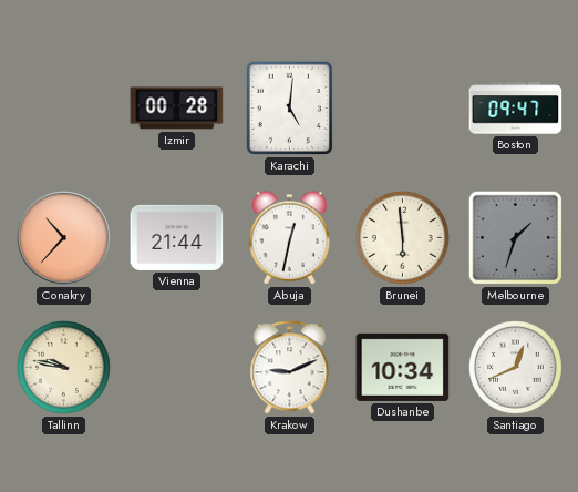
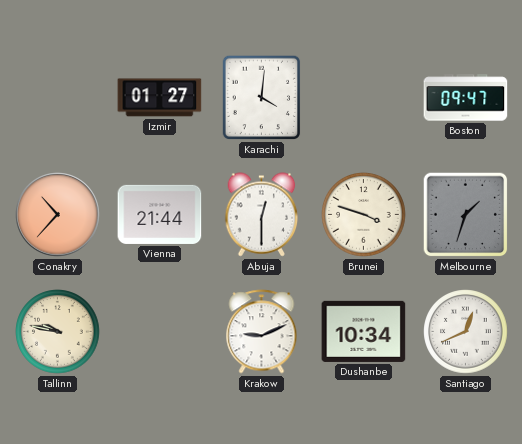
Izmir: 00:28 -> 01:27
Karachi: 5:01 -> 4:01
Abuja: 12:32 -> 12:30
Brunei: 5:59 -> 3:48
